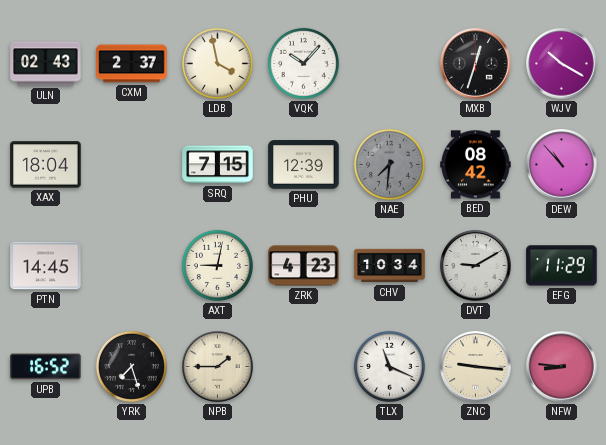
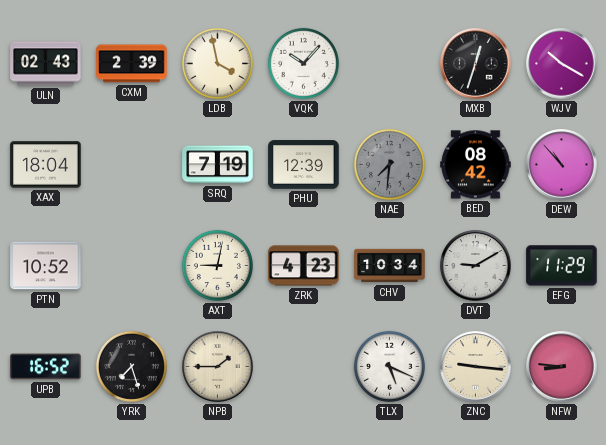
CXM: 2:37 -> 2:39
SRQ: 7:15 -> 7:19
PTN: 14:45 -> 10:52
TLX: 11:19 -> 5:19
